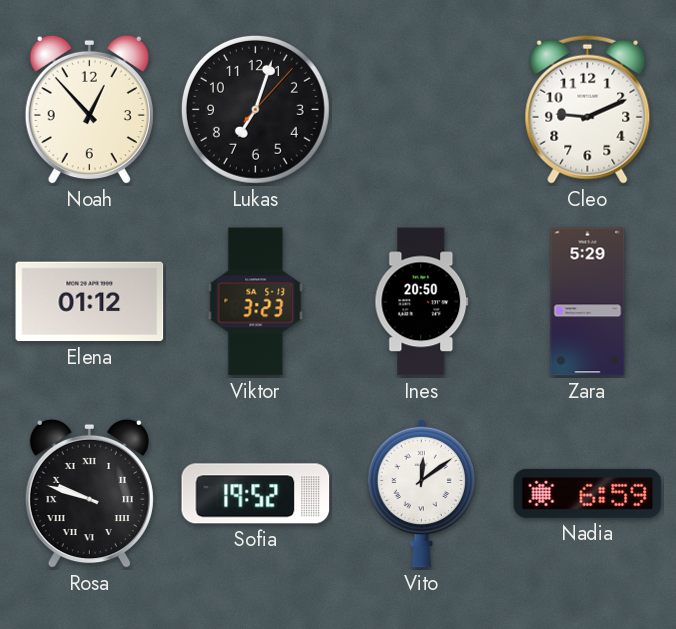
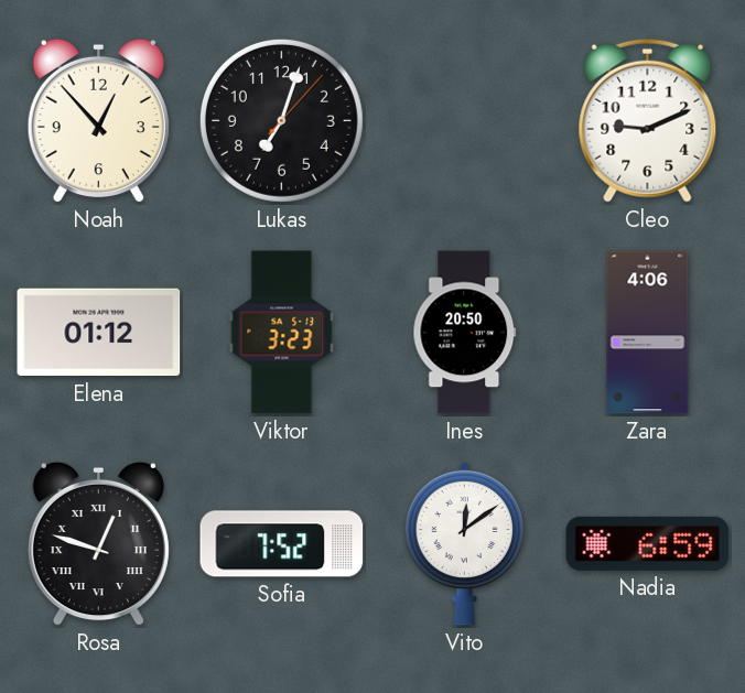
Zara: 5:29 -> 4:06
Rosa: 9:48 -> 12:48
Sofia: 19:52 -> 7:52
